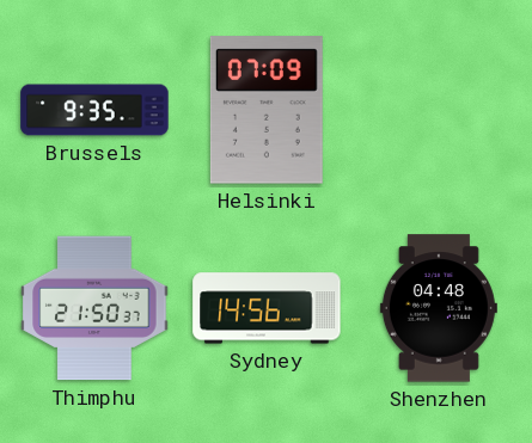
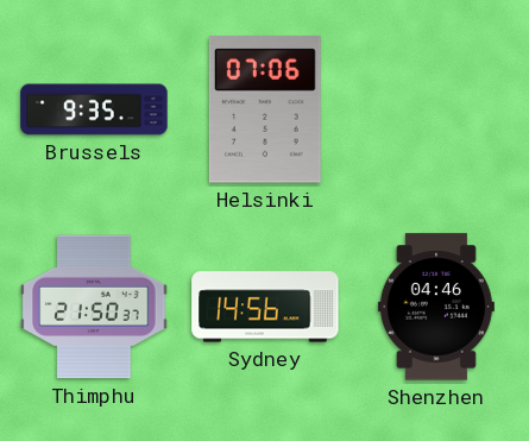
Helsinki: 07:09 -> 07:06
Shenzhen: 04:48 -> 04:46
